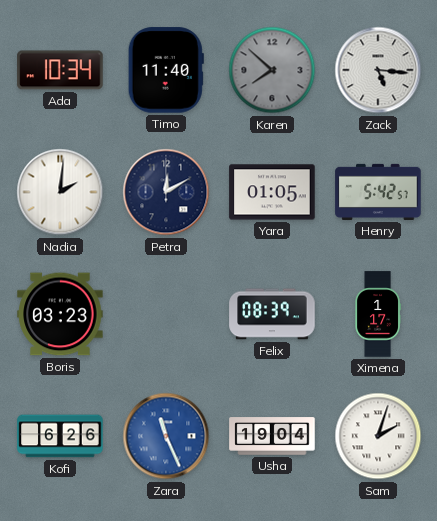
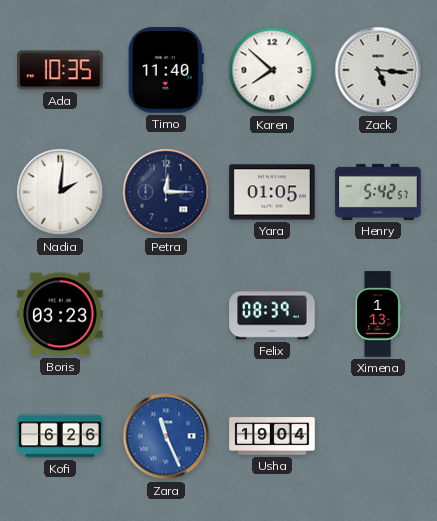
Ada: 10:34 -> 10:35
Karen dial: grey -> white
Petra: 12:10 -> 12:15
Ximena: 1:17 -> 1:13
Sam: 2:03 -> none
